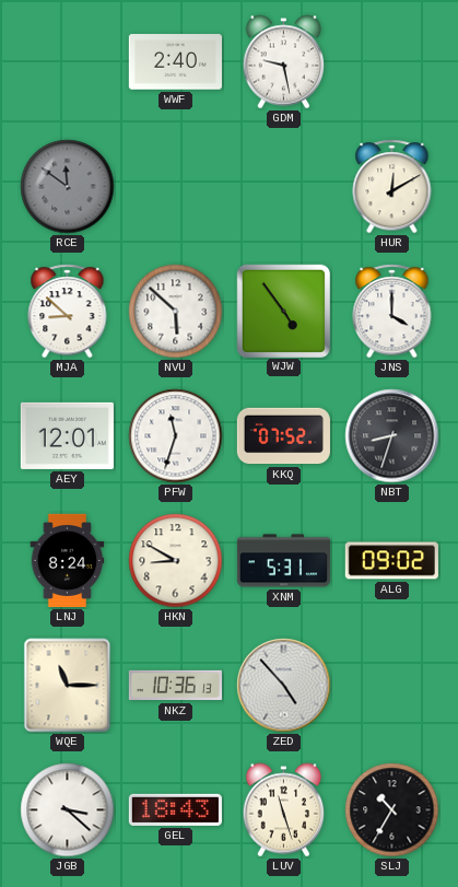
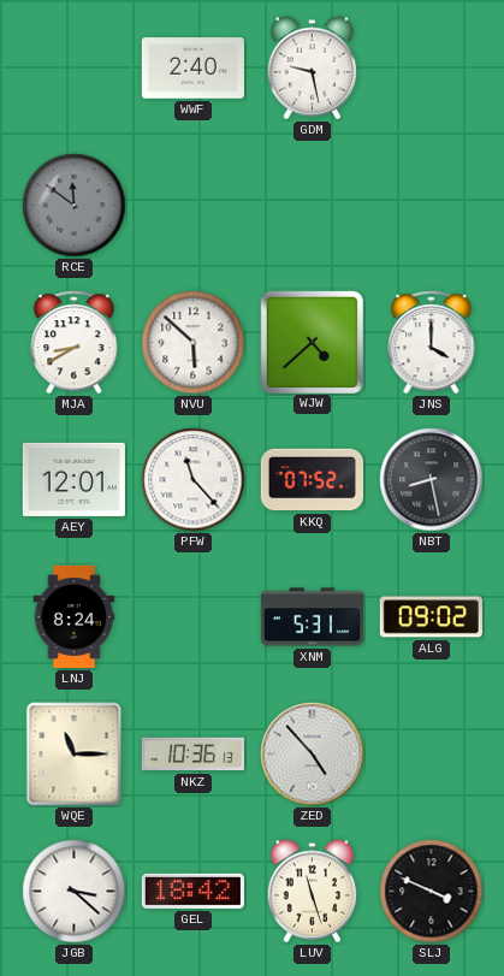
HUR: 12:10 -> none
MJA: 8:52 -> 8:40
WJW: 4:54 -> 4:38
PFW: 11:33 -> 11:23
NBT: 8:33 -> 8:28
HKN: 8:50 -> none
GEL: 18:43 -> 18:42
SLJ: 10:35 -> 3:49
